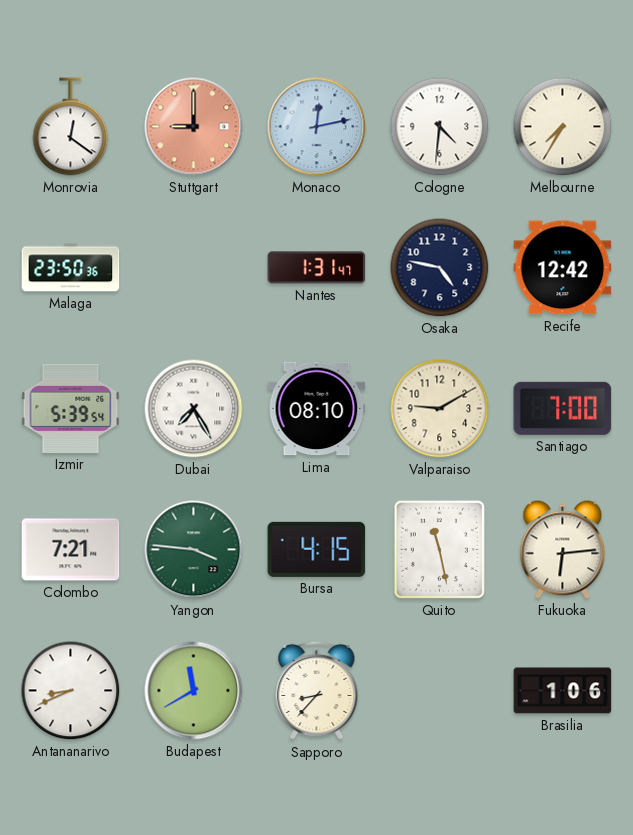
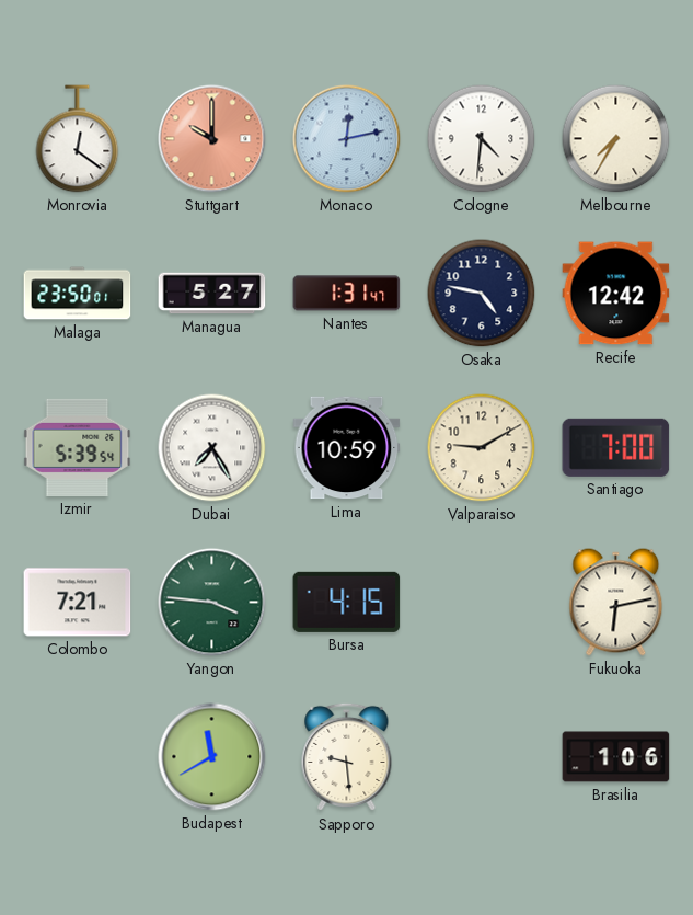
Stuttgart: 9:00 -> 10:00
Malaga: 23:50:36 -> 23:50:01
Managua: none -> 5:27
Lima: 08:10 -> 10:59
Quito: 11:28 -> none
Fukuoka: 6:14 -> 6:13
Antananarivo: 8:41 -> none
Sapporo: 8:37 -> 9:29
